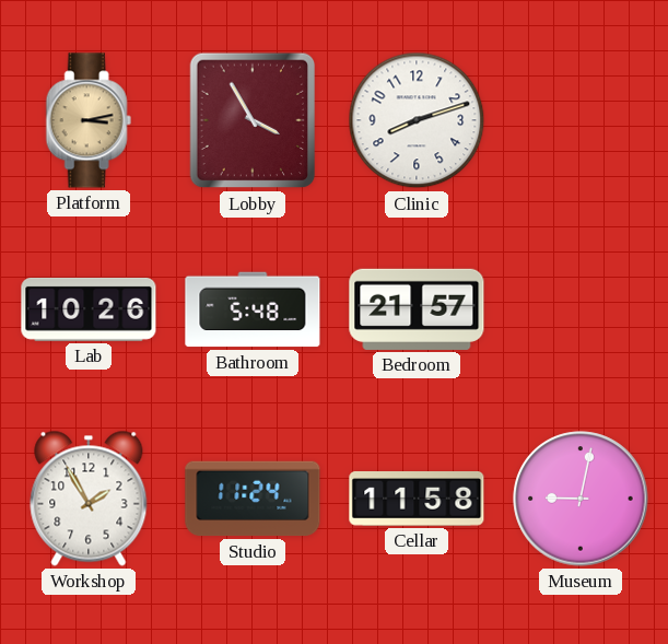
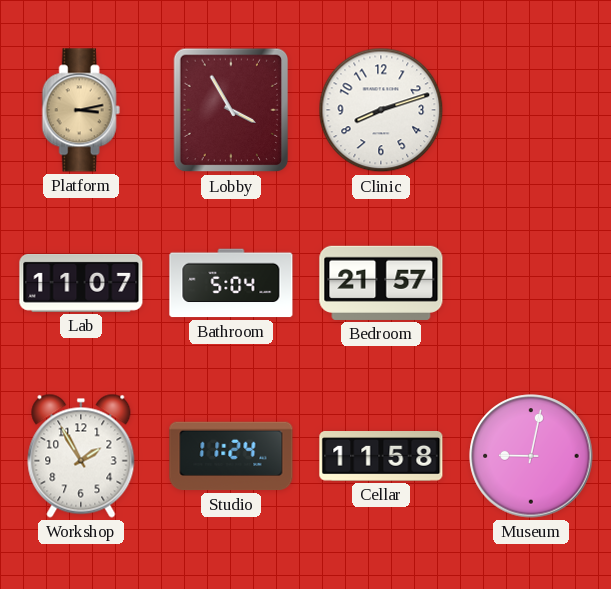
Lab: 10:26 -> 11:07
Bathroom: 5:48 -> 5:04
